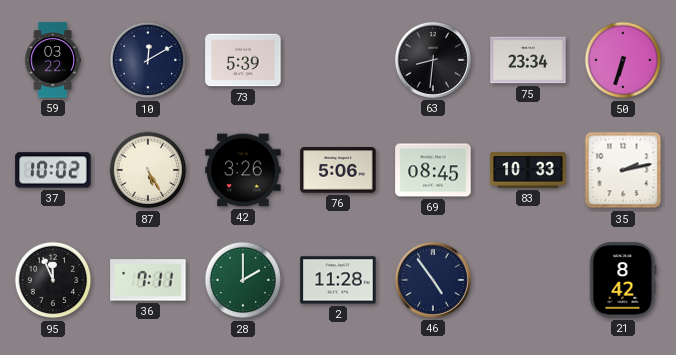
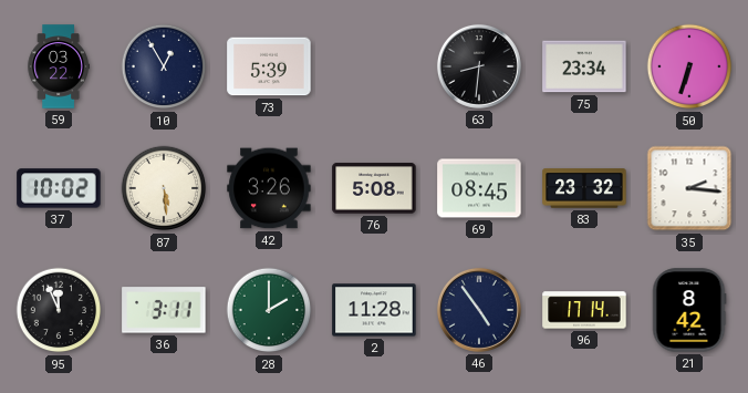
10: 12:10 -> 12:55
87: 5:25 -> 5:29
76: 5:06 -> 5:08
83: 10:33 -> 23:32
35: 2:13 -> 2:16
36: 7:11 -> 3:11
96: none -> 17:14
